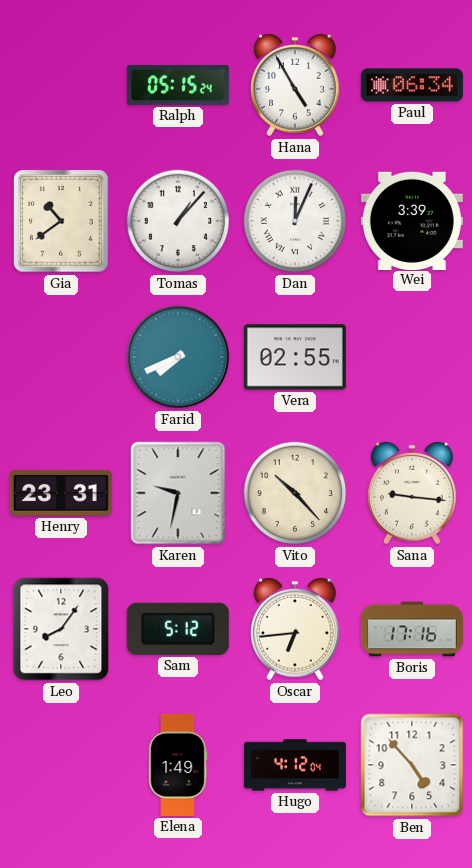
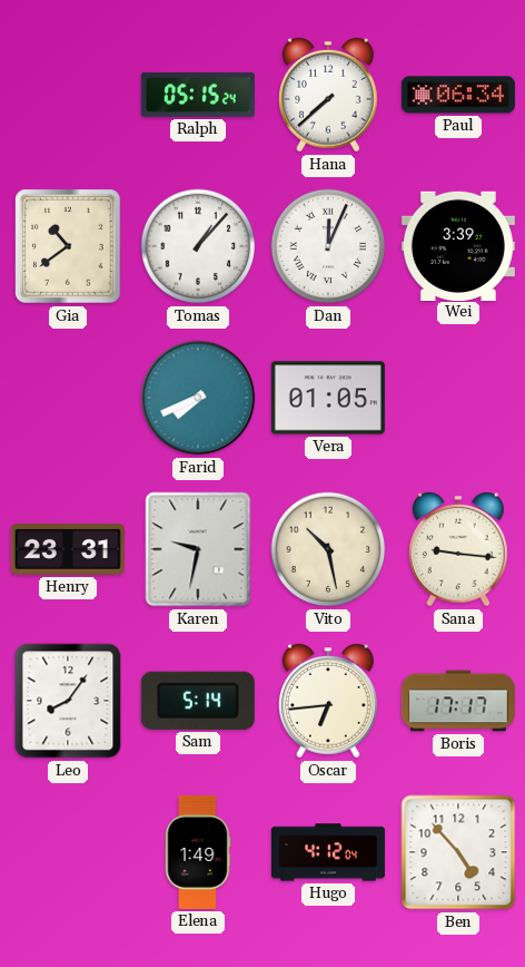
Hana: 4:55 -> 7:38
Vera: 02:55 -> 01:05
Vito: 10:23 -> 10:28
Sam: 5:12 -> 5:14
Boris: 17:16 -> 17:17
